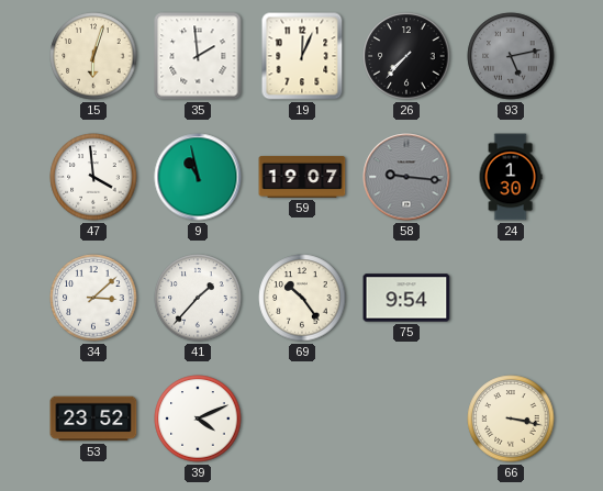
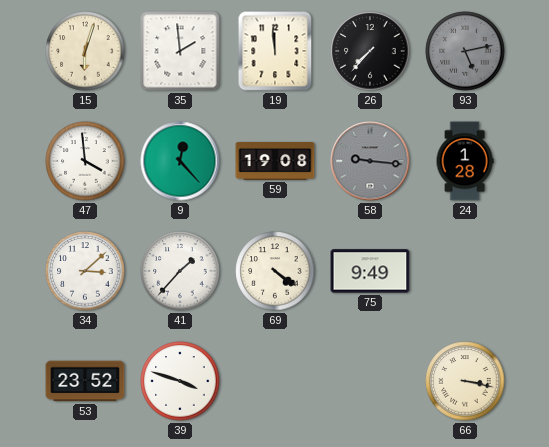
19: 12:04 -> 11:59
9: 10:58 -> 12:23
59: 19:07 -> 19:08
24: 1:30 -> 1:28
69: 10:24 -> 4:21
75: 9:54 -> 9:49
39: 4:11 -> 3:48
